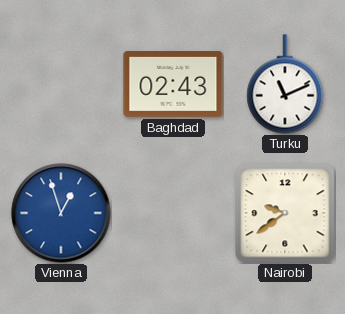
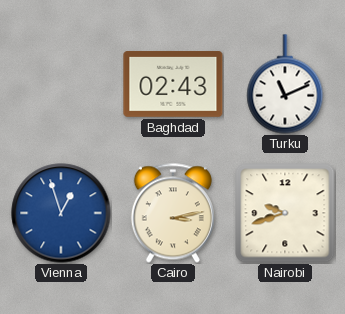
Cairo: none -> 3:13
Nairobi: 9:39 -> 9:42
